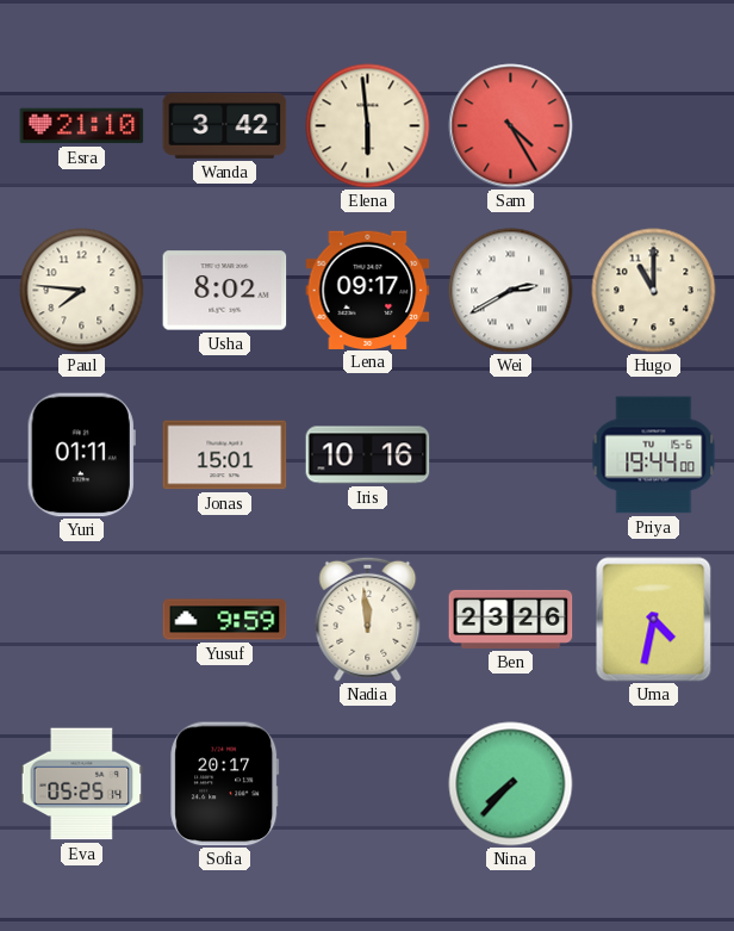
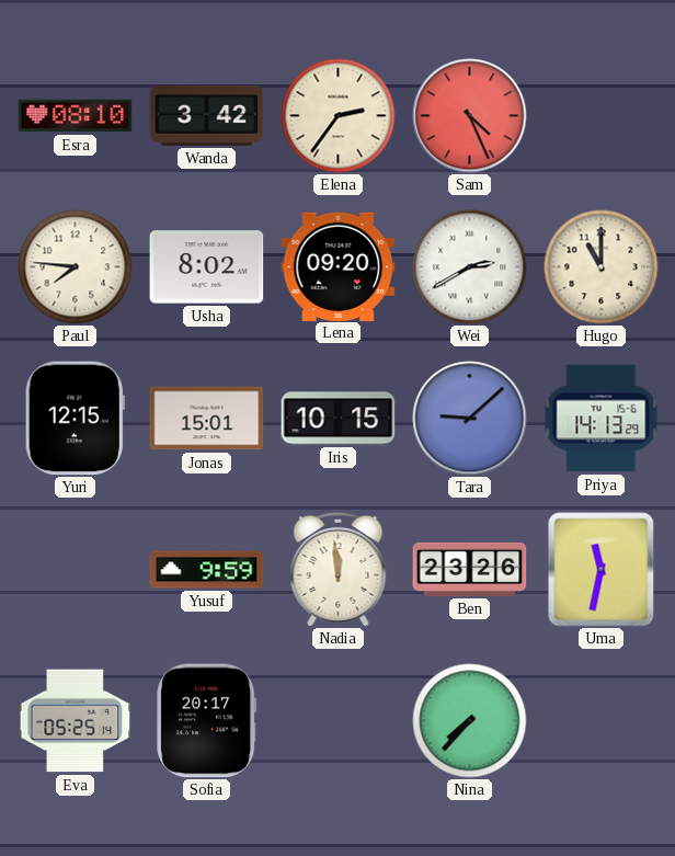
Esra: 21:10 -> 08:10
Elena: 5:59 -> 2:36
Sam: 4:25 -> 4:26
Lena: 09:17 -> 09:20
Yuri: 01:11 -> 12:15
Iris: 10:16 -> 10:15
Tara: none -> 9:08
Priya: 19:44 -> 14:13
Uma: 4:32 -> 11:32
